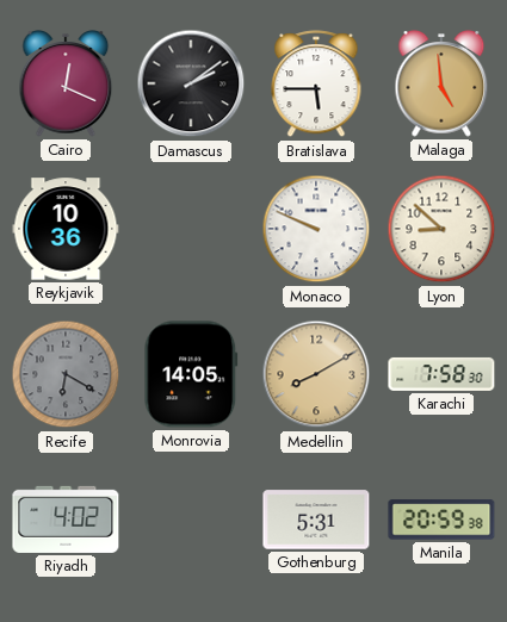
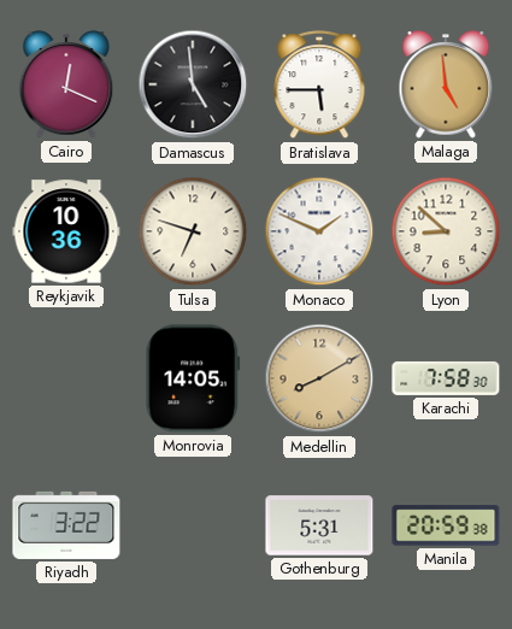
Damascus: 2:09 -> 4:59
Tulsa: none -> 6:48
Monaco: 9:49 -> 1:49
Recife: 6:20 -> none
Riyadh: 4:02 -> 3:22
